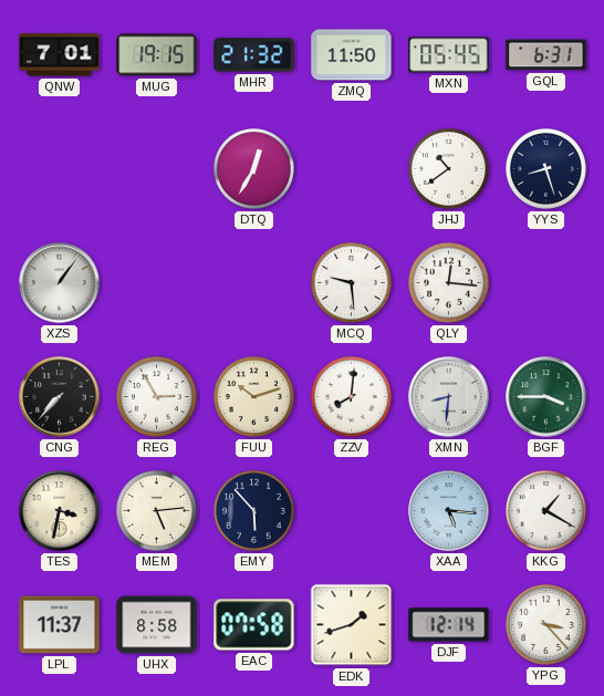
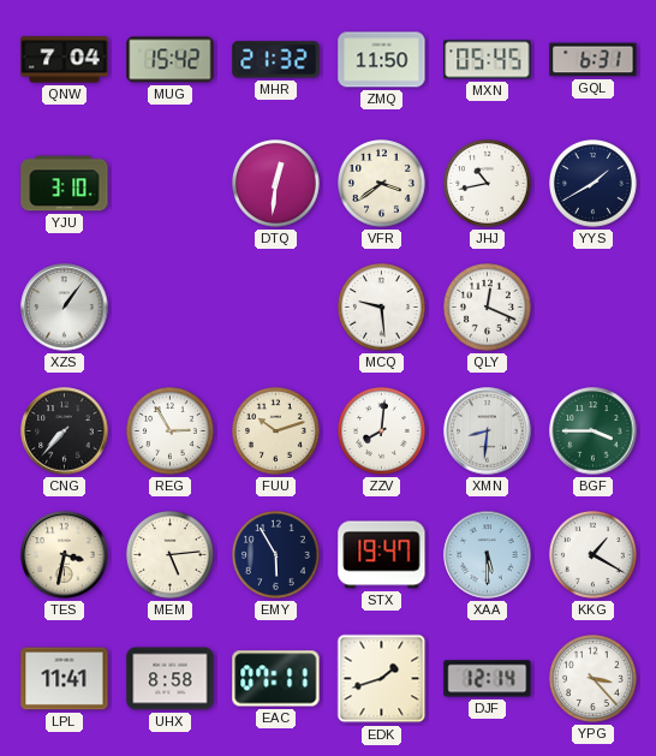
QNW: 7:01 -> 7:04
MUG: 19:15 -> 15:42
YJU: none -> 3:10
DTQ: 12:35 -> 12:31
VFR: none -> 3:39
JHJ: 10:39 -> 10:43
YYS: 8:27 -> 1:40
QLY: 12:16 -> 12:19
EMY: 5:53 -> 5:55
STX: none -> 19:47
XAA: 5:16 -> 5:30
LPL: 11:37 -> 11:41
EAC: 07:58 -> 07:11
